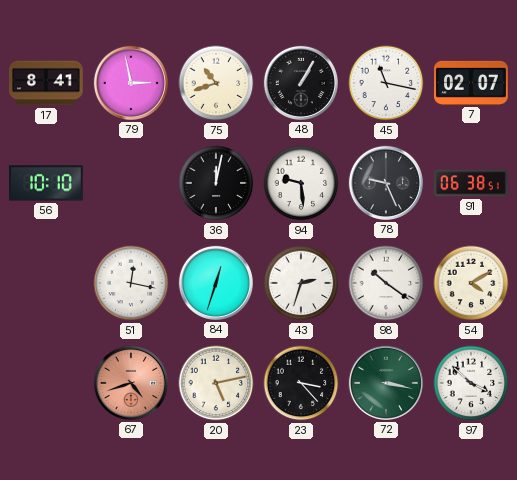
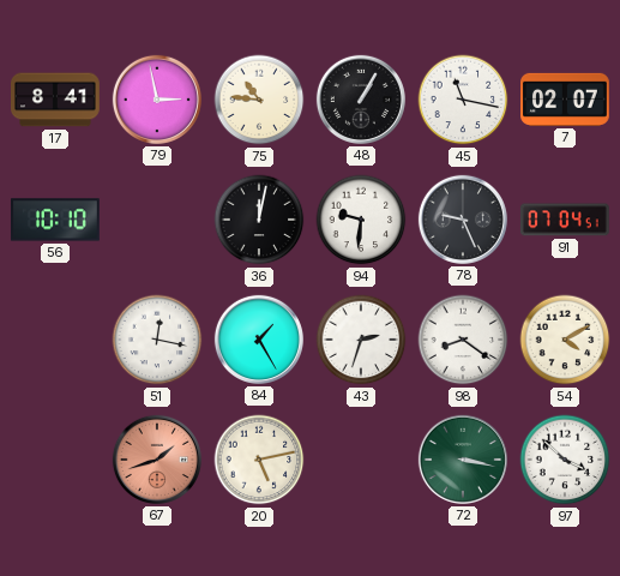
75: 10:42 -> 10:46
94: 9:29 -> 9:31
91: 06:38 -> 07:04
84: 12:33 -> 1:25
98: 10:21 -> 8:21
67: 4:42 -> 1:42
23: 3:23 -> none
